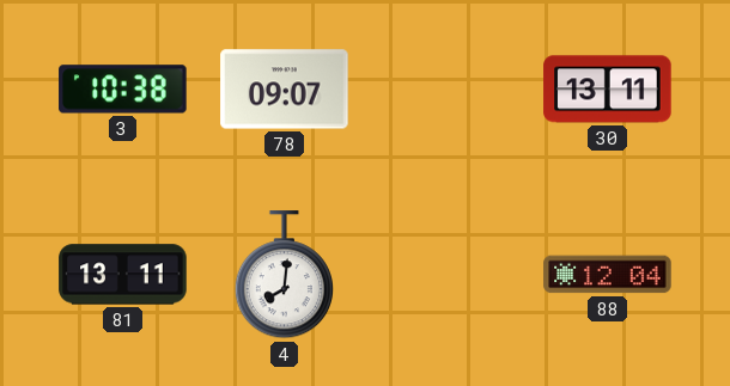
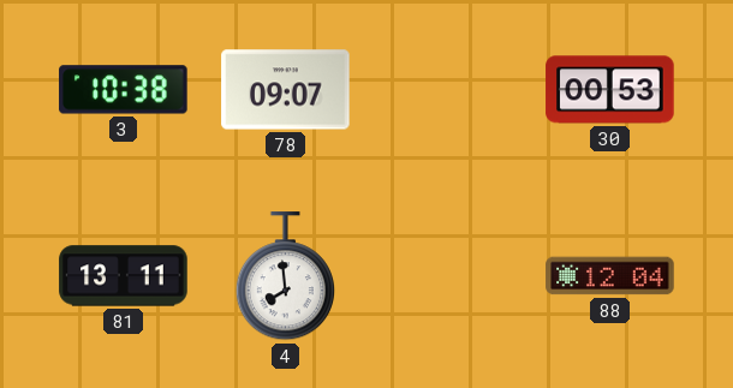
30: 13:11 -> 00:53
4: 8:01 -> 7:59
